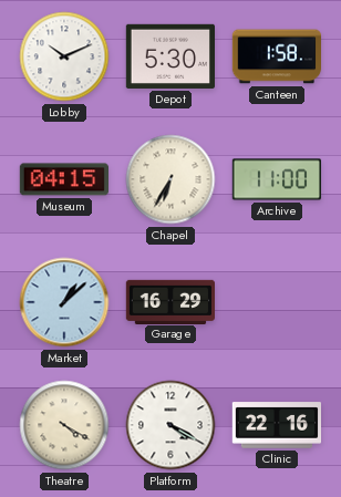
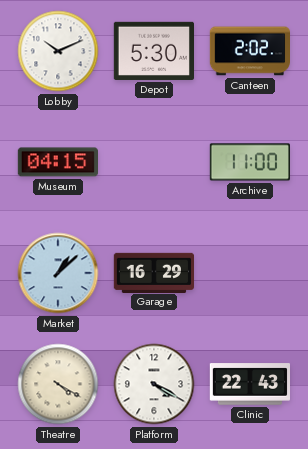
Canteen: 1:58 -> 2:02
Chapel: 6:35 -> none
Clinic: 22:16 -> 22:43
